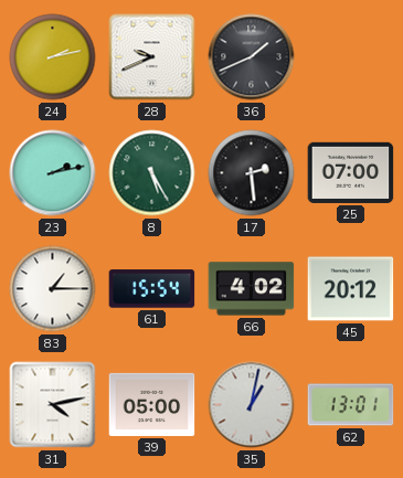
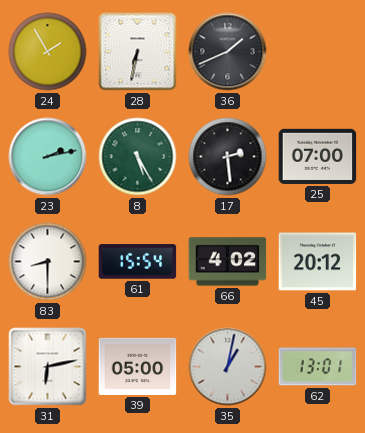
24: 2:13 -> 1:55
28: 9:41 -> 6:32
83: 1:15 -> 8:30
31: 4:13 -> 6:13
